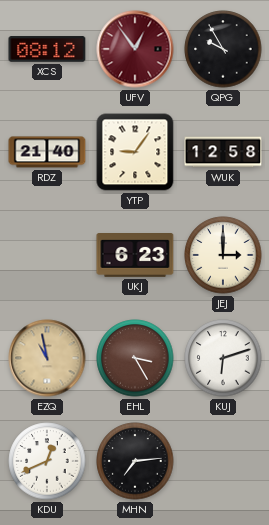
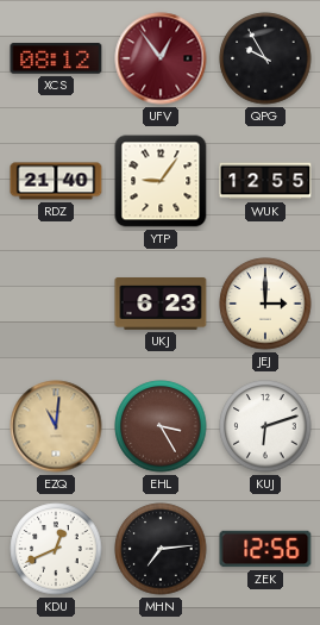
WUK: 12:58 -> 12:55
EZQ: 10:58 -> 11:01
ZEK: none -> 12:56
